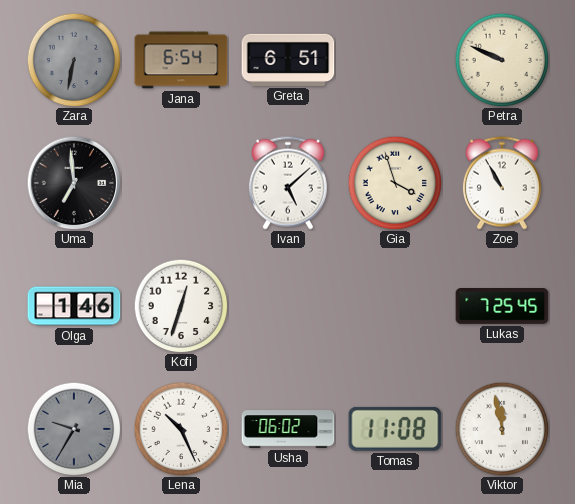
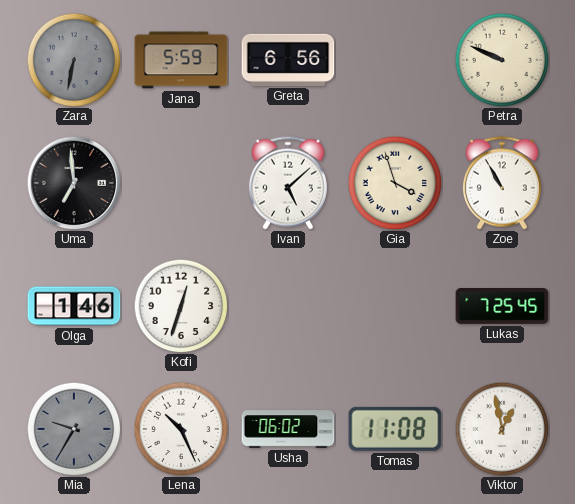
Jana: 6:54 -> 5:59
Greta: 6:51 -> 6:56
Viktor: 11:58 -> 12:58
